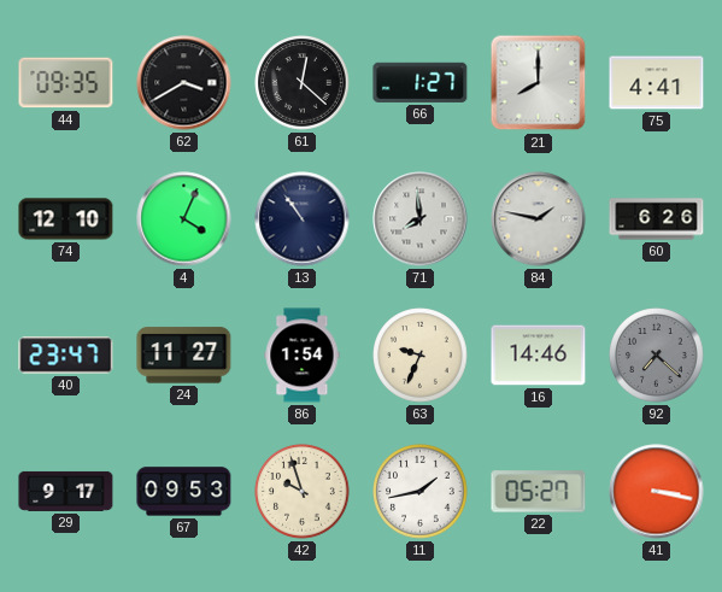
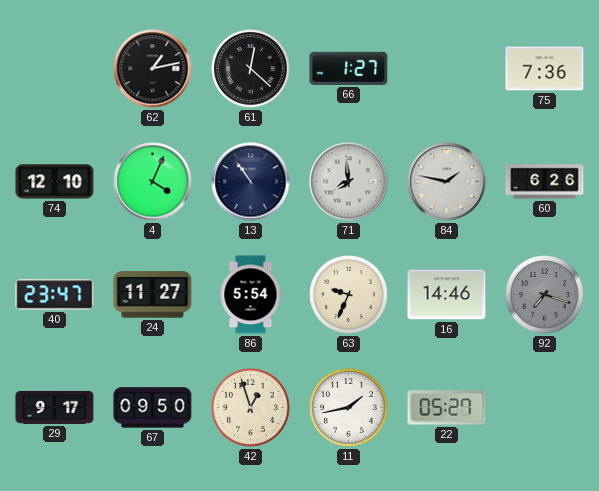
44: 09:35 -> none
62: 3:40 -> 1:13
21: 8:00 -> none
75: 4:41 -> 7:36
86: 1:54 -> 5:54
92: 7:22 -> 7:18
67: 09:53 -> 09:50
42: 9:57 -> 12:57
41: 3:17 -> none
